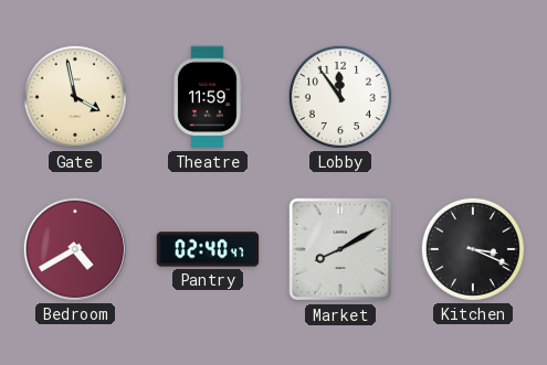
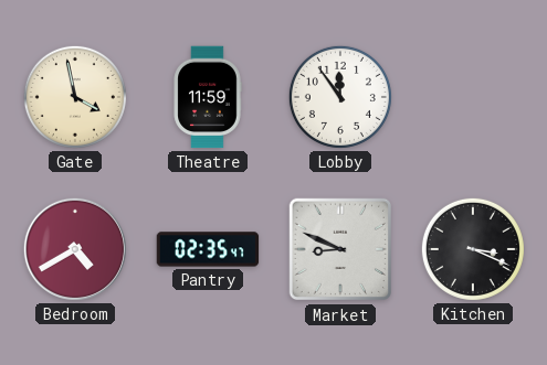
Pantry: 02:40 -> 02:35
Market: 8:10 -> 8:49
